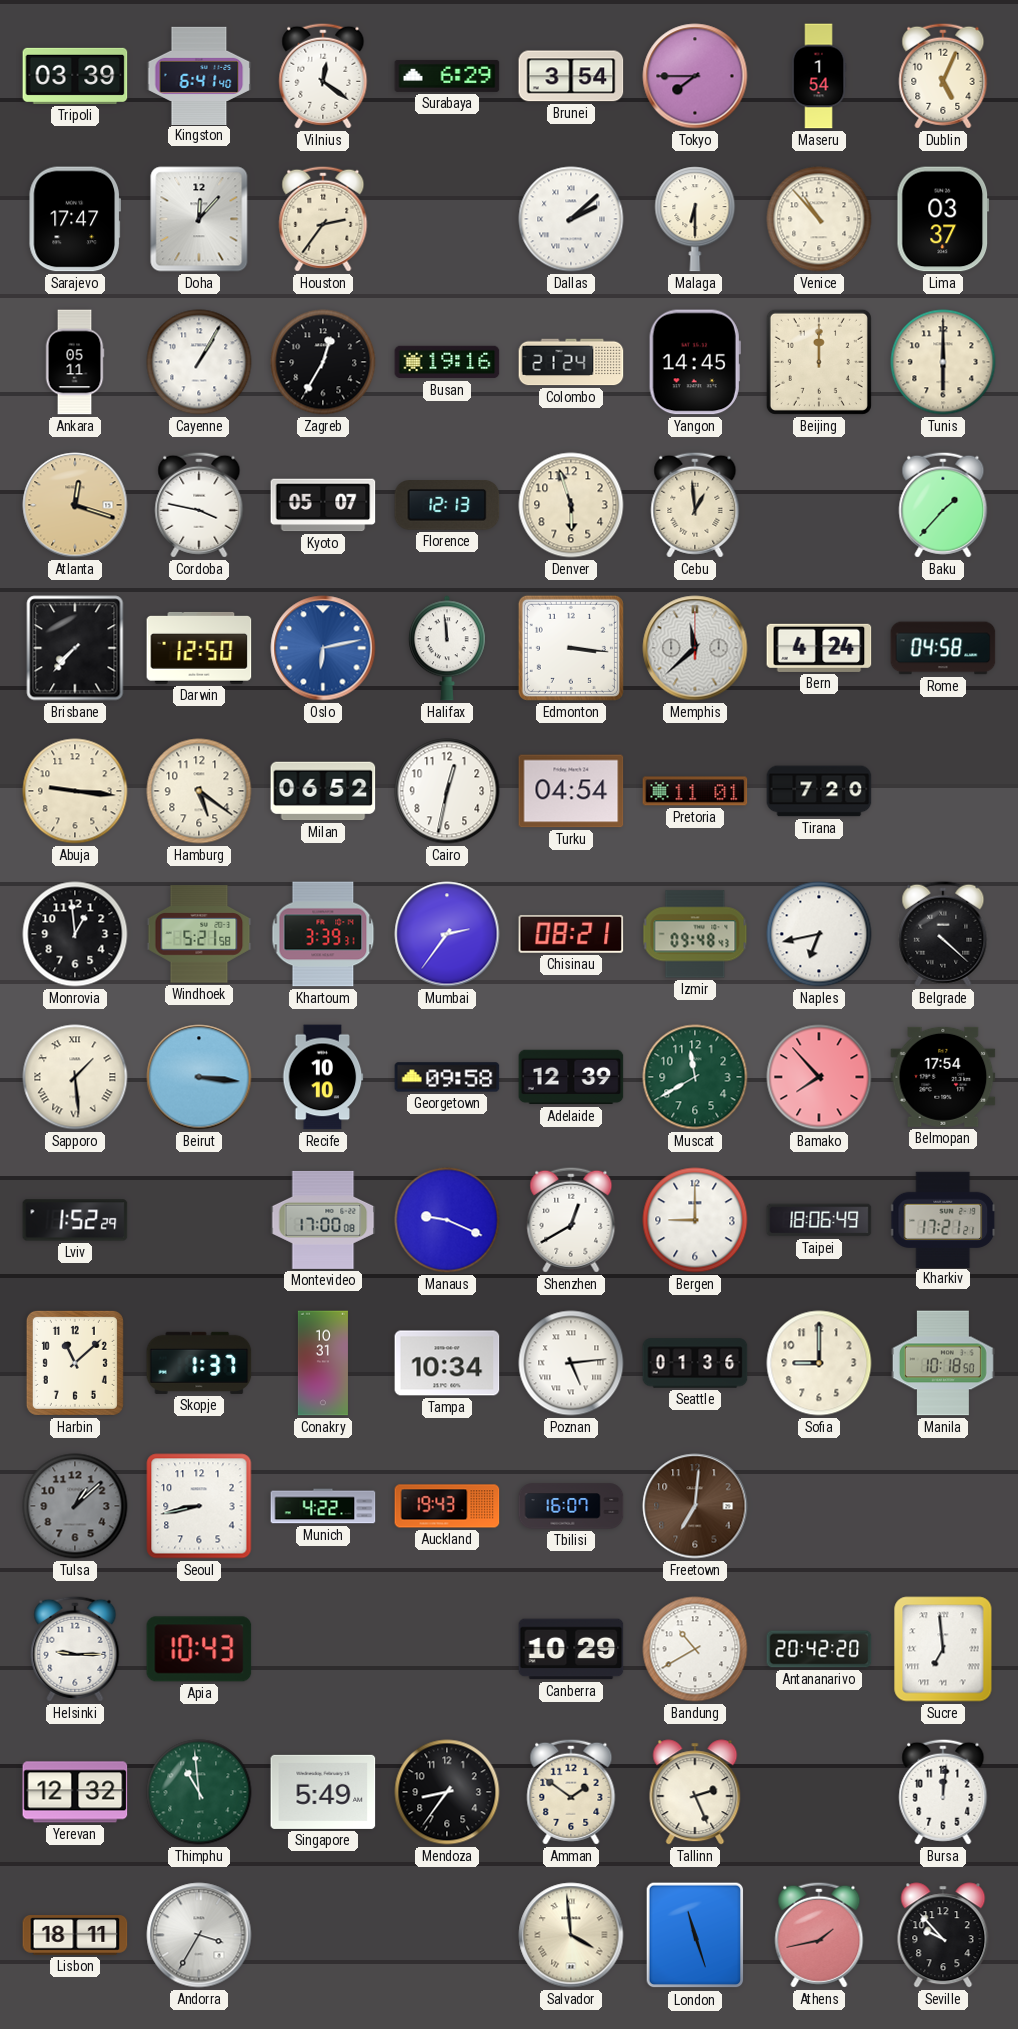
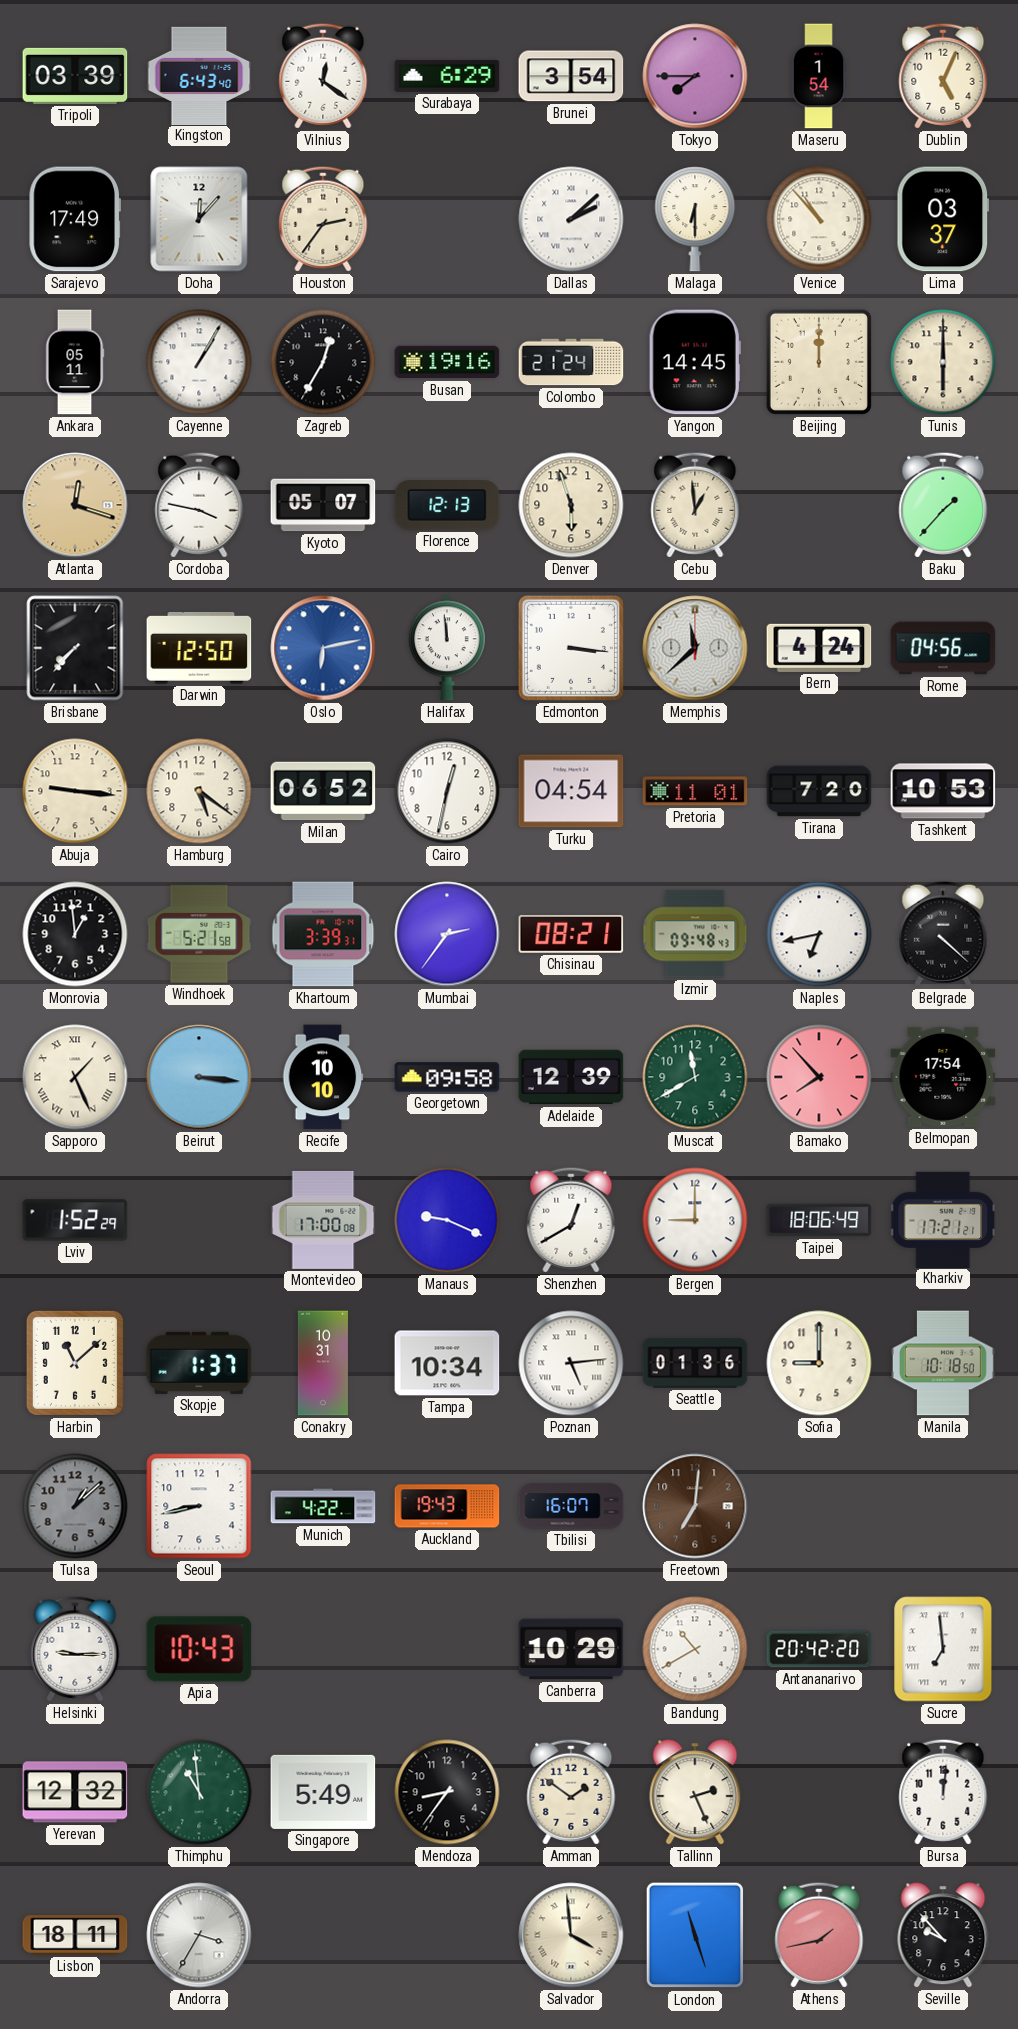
Kingston: 6:41 -> 6:43
Sarajevo: 17:47 -> 17:49
Rome: 04:58 -> 04:56
Tashkent: none -> 10:53
Sapporo: 1:29 -> 1:26
